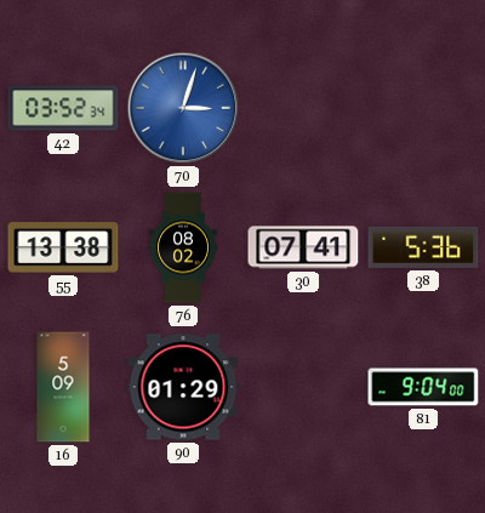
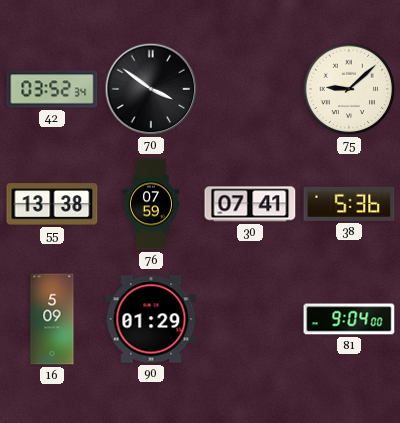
70: 3:03 -> 3:51
70 dial: blue -> black
75: none -> 9:08
76: 08:02 -> 07:59
